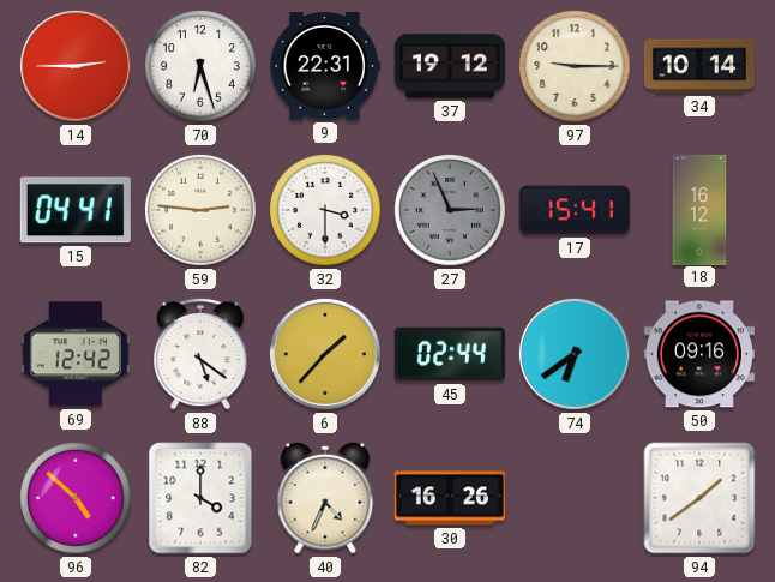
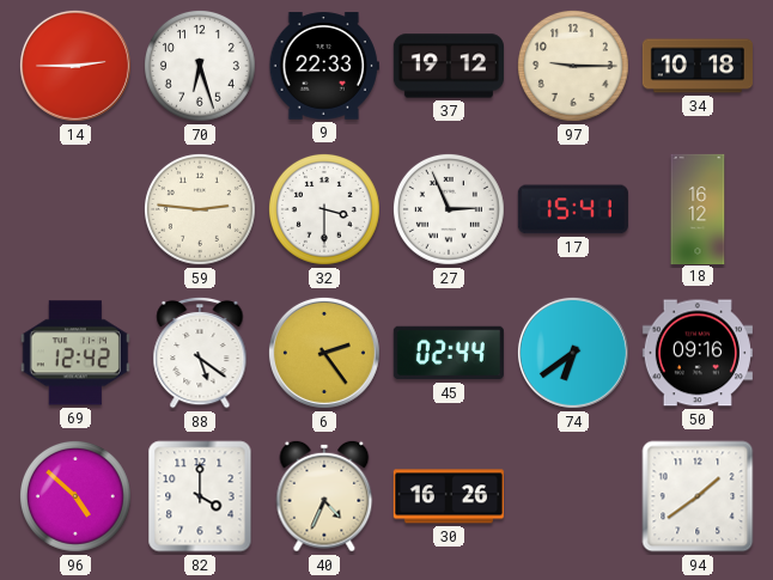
9: 22:31 -> 22:33
34: 10:14 -> 10:18
15: 04:41 -> none
27 dial: grey -> white
6: 1:37 -> 2:24
